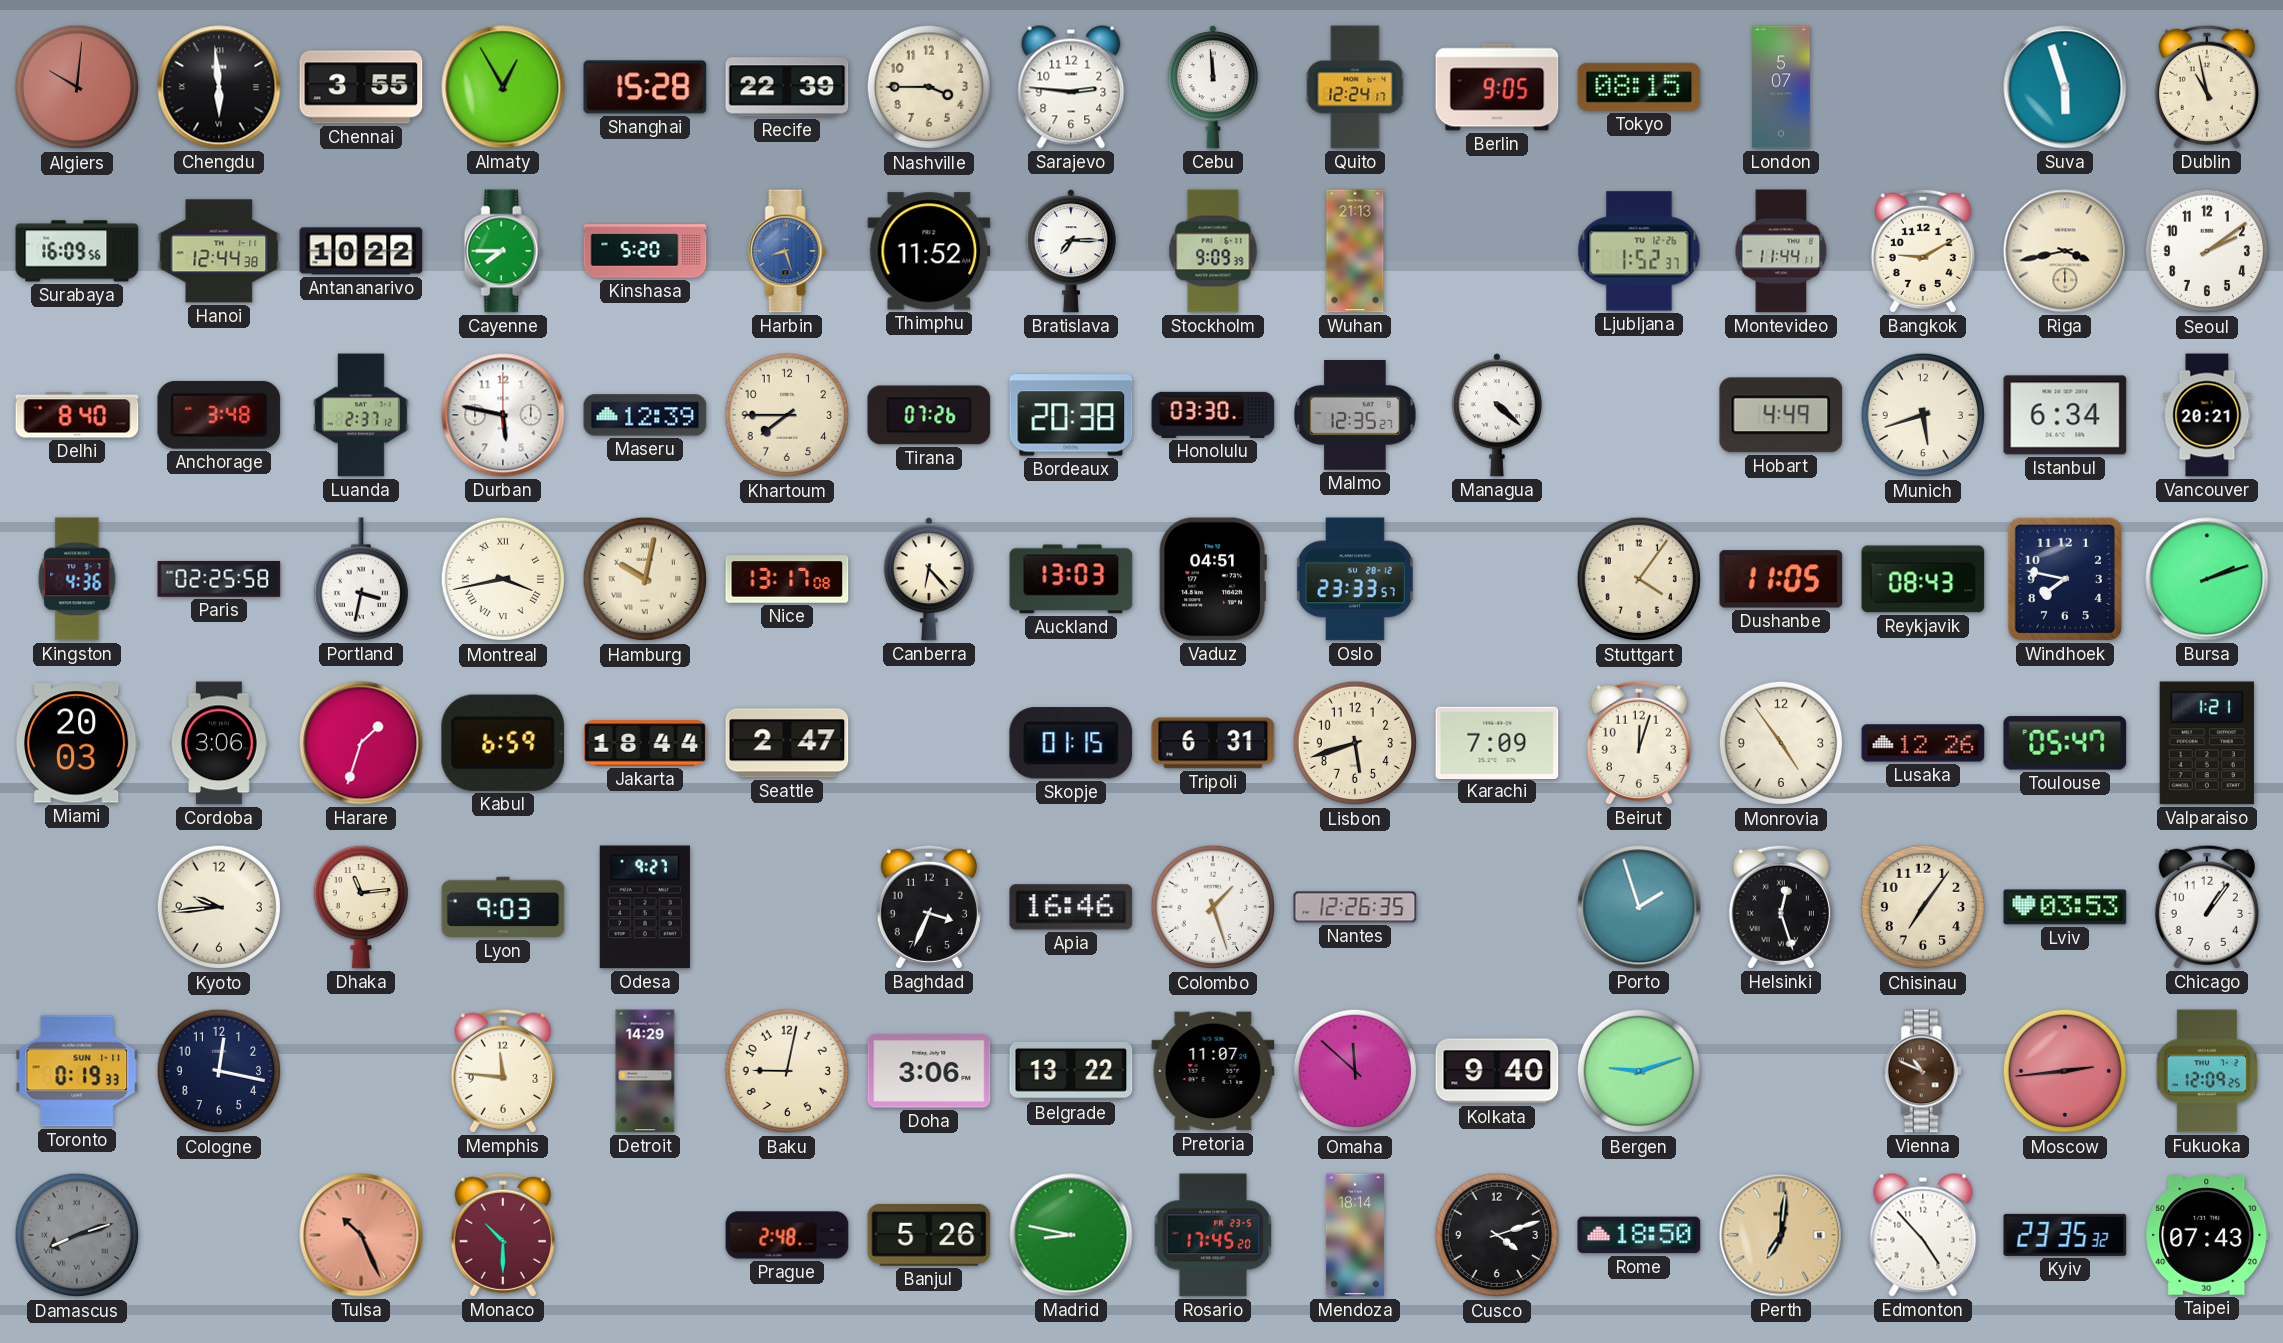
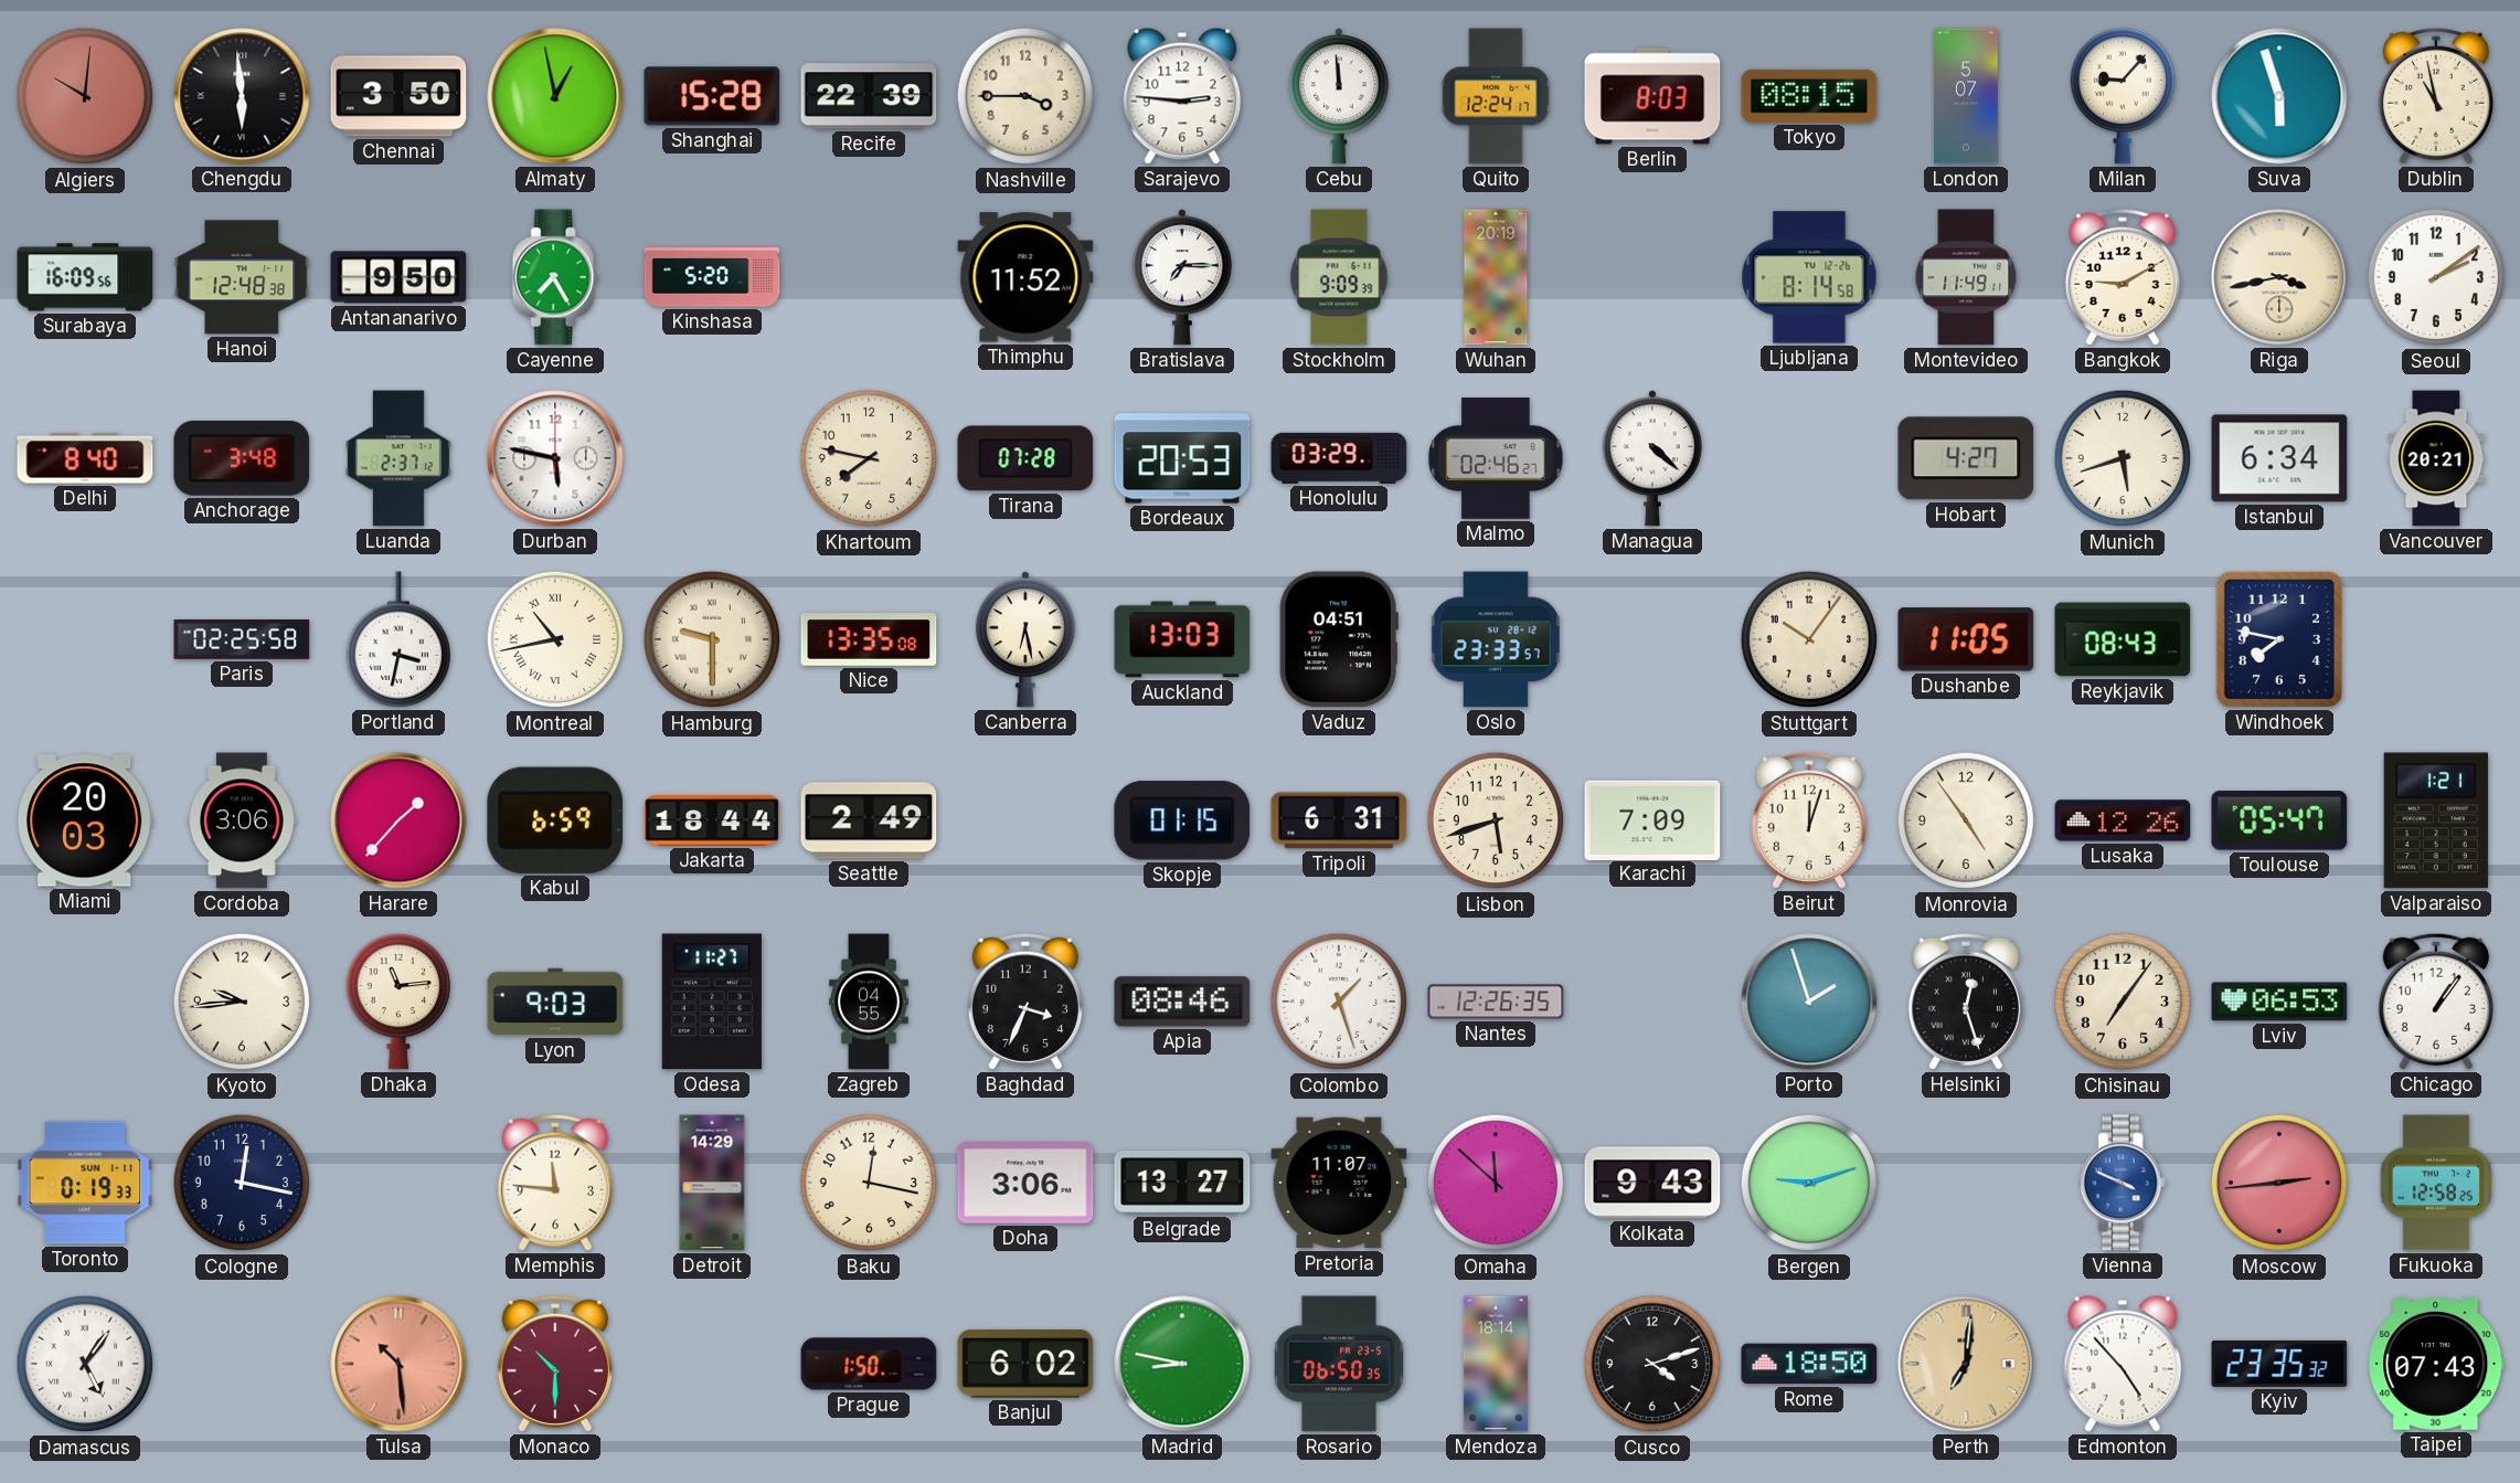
Chennai: 3:55 -> 3:50
Almaty: 12:55 -> 12:58
Berlin: 9:05 -> 8:03
Milan: none -> 9:07
Hanoi: 12:44 -> 12:48
Antananarivo: 10:22 -> 9:50
Cayenne: 7:45 -> 7:25
Harbin: 8:27 -> none
Wuhan: 21:13 -> 20:19
Ljubljana: 1:52 -> 8:14
Montevideo: 11:44 -> 11:49
Maseru: 12:39 -> none
Khartoum: 7:45 -> 7:47
Tirana: 07:26 -> 07:28
Bordeaux: 20:38 -> 20:53
Honolulu: 03:30 -> 03:29
Malmo: 12:35 -> 02:46
Hobart: 4:49 -> 4:27
Kingston: 4:36 -> none
Montreal: 3:43 -> 10:43
Hamburg: 10:02 -> 9:30
Nice: 13:17 -> 13:35
Canberra: 6:23 -> 6:28
Stuttgart: 4:06 -> 10:06
Bursa: 2:12 -> none
Harare: 1:33 -> 1:37
Seattle: 2:47 -> 2:49
Odesa: 9:27 -> 11:27
Zagreb: none -> 04:55
Apia: 16:46 -> 08:46
Lviv: 03:53 -> 06:53
Baku: 9:02 -> 12:17
Belgrade: 13:22 -> 13:27
Kolkata: 9:40 -> 9:43
Vienna: 10:49 -> 3:49
Vienna dial: brown -> blue
Fukuoka: 12:09 -> 12:58
Damascus: 8:12 -> 5:06
Damascus dial: grey -> white
Tulsa: 10:26 -> 10:29
Prague: 2:48 -> 1:50
Banjul: 5:26 -> 6:02
Rosario: 17:45 -> 06:50
